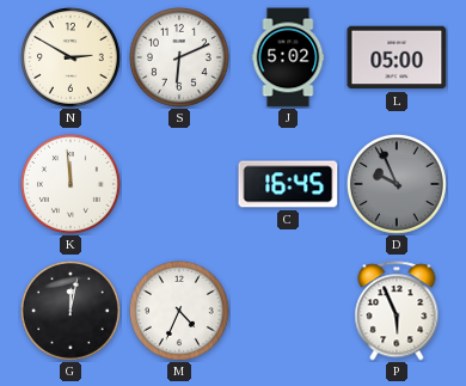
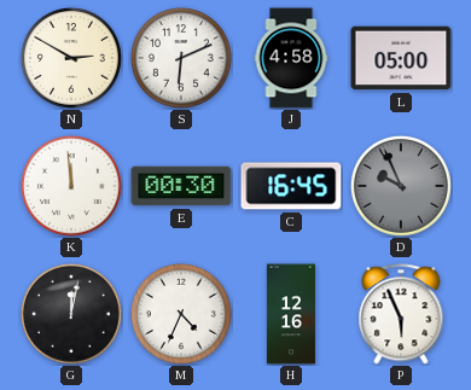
J: 5:02 -> 4:58
E: none -> 00:30
H: none -> 12:16
